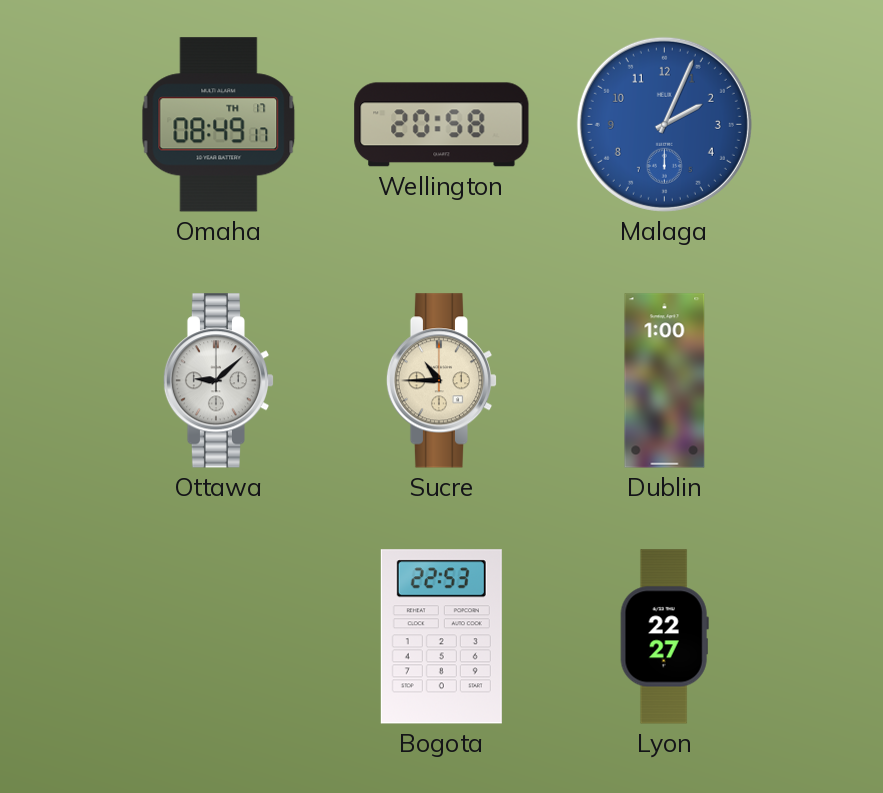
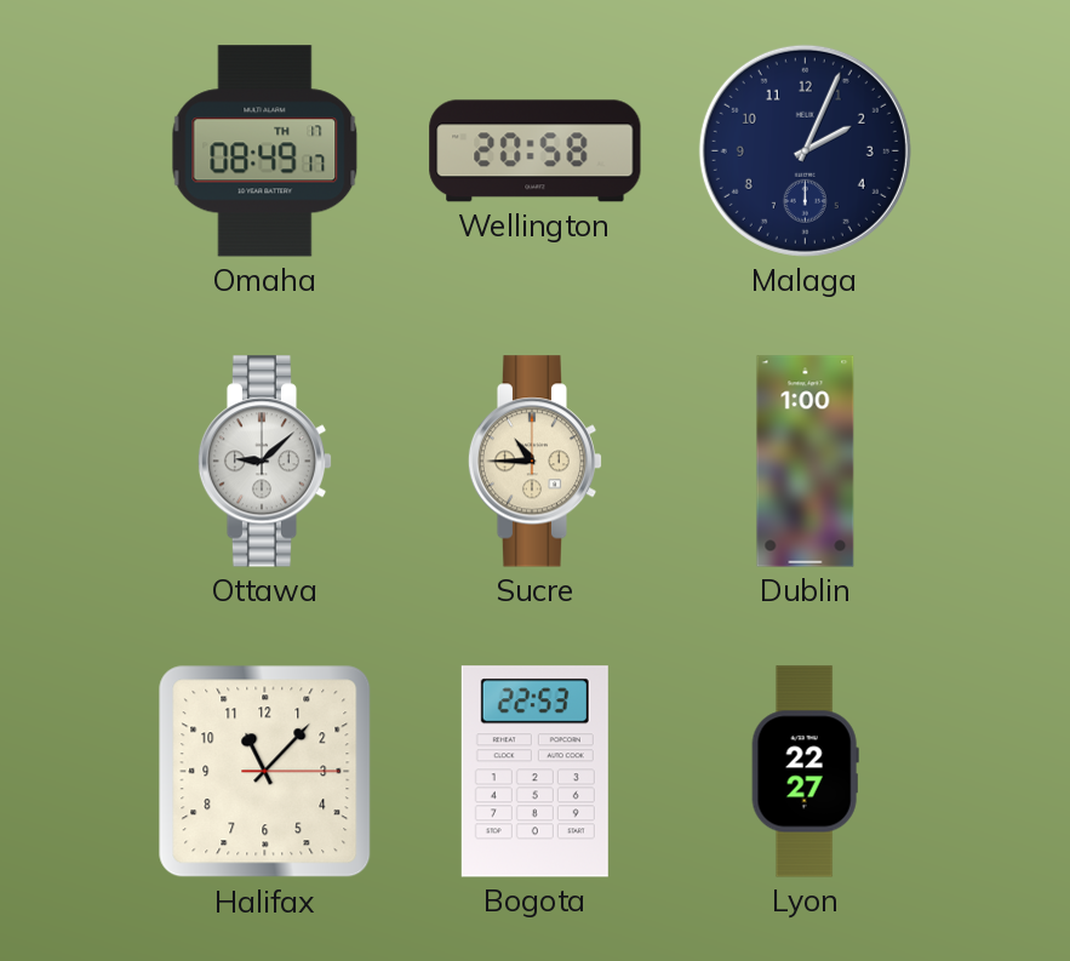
Malaga dial: blue -> navy
Halifax: none -> 11:07
